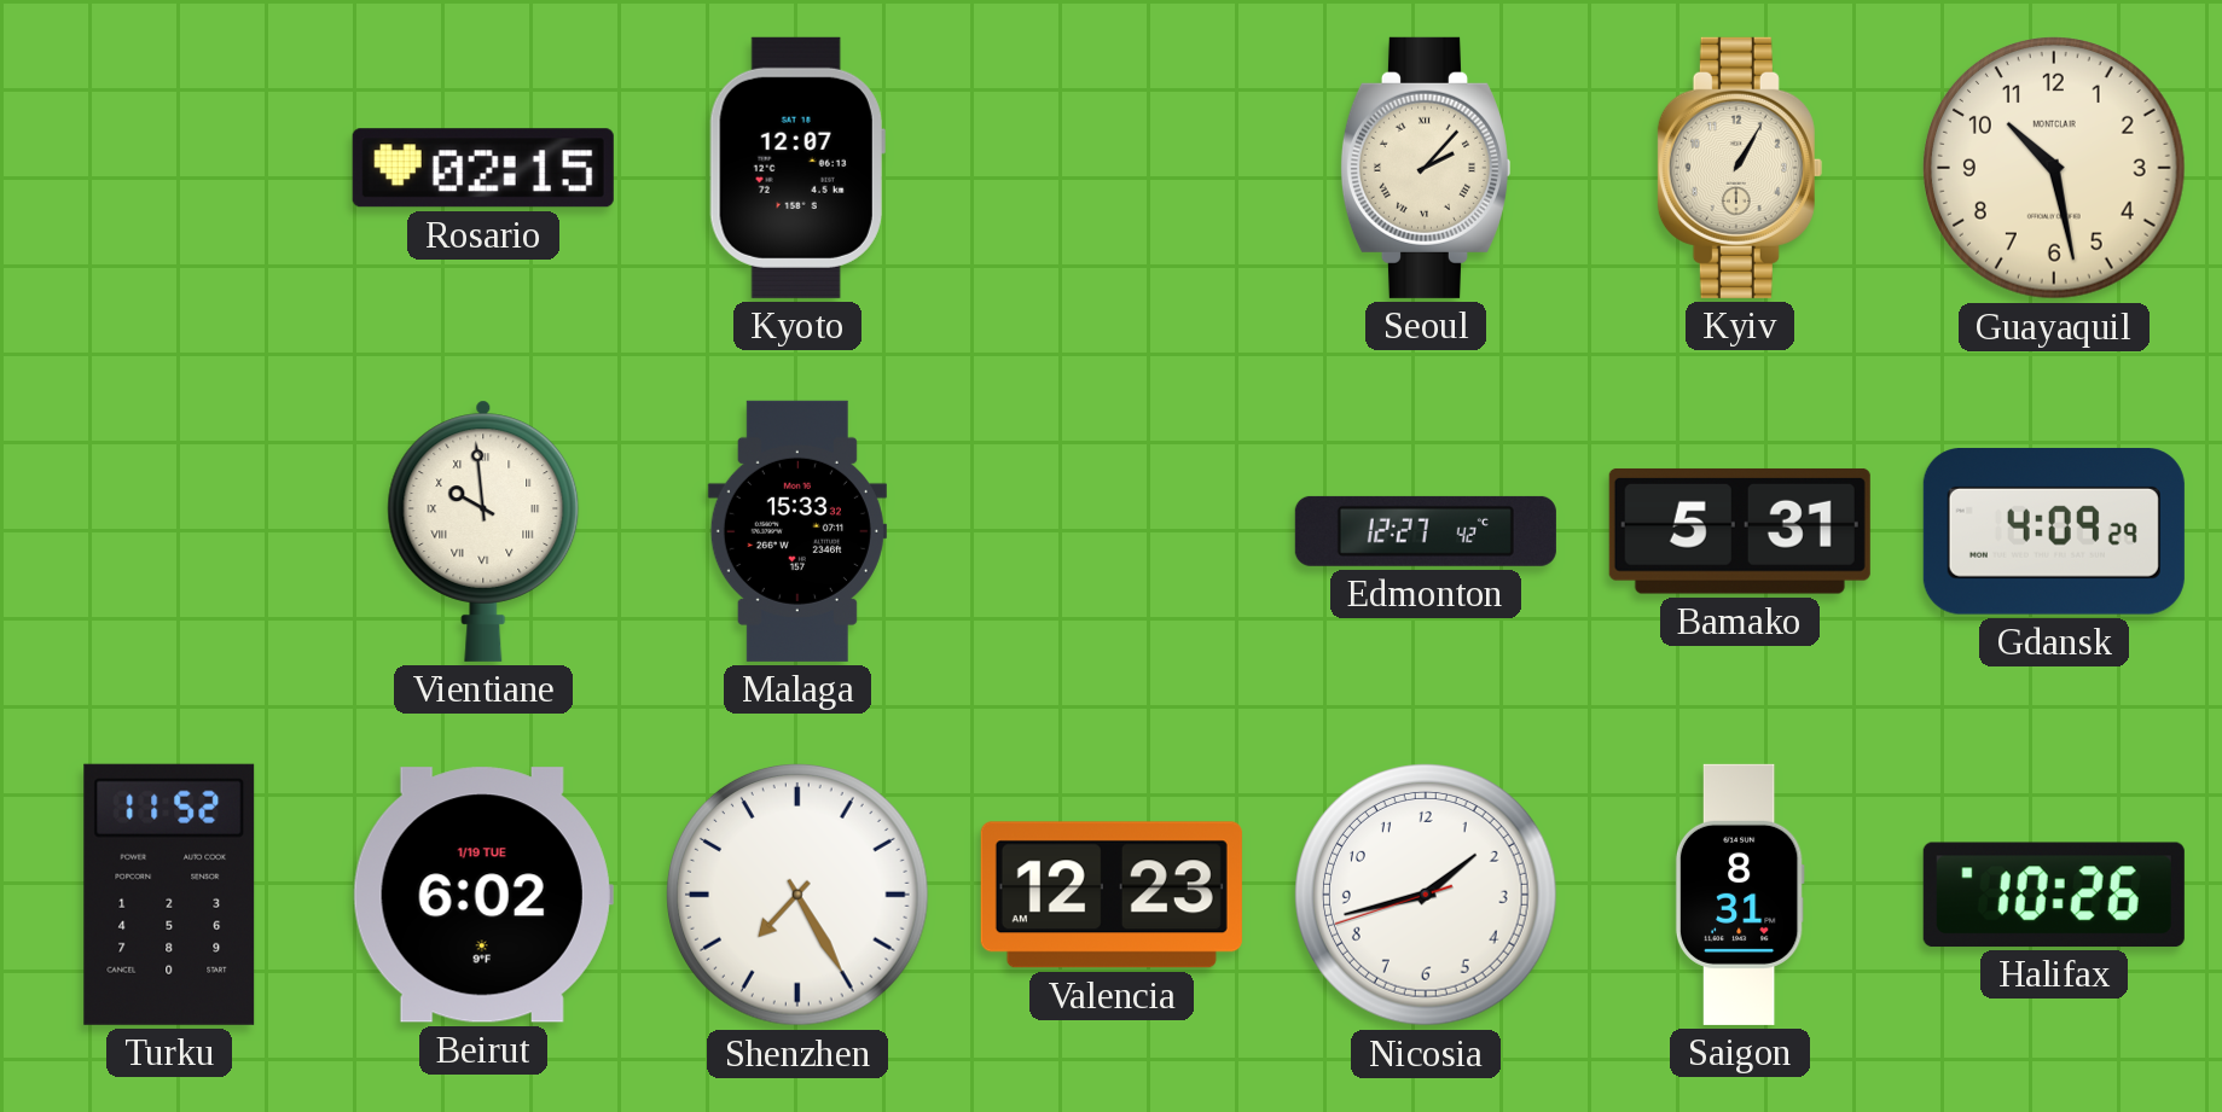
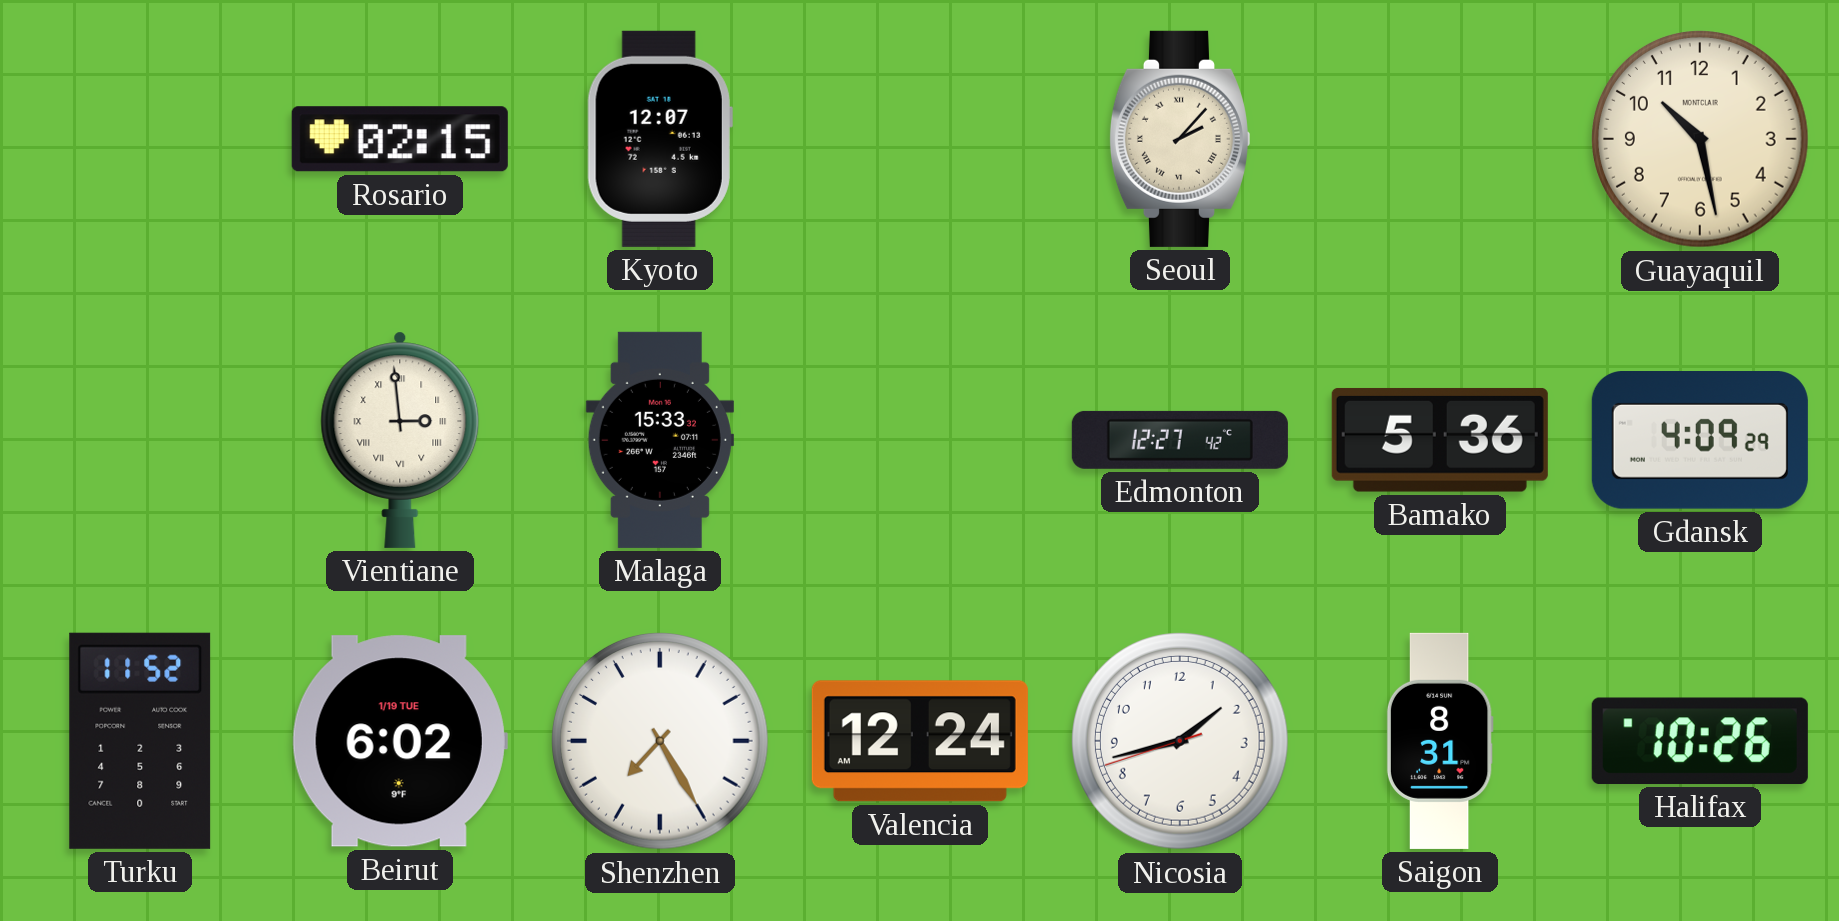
Kyiv: 1:05 -> none
Vientiane: 9:59 -> 2:59
Bamako: 5:31 -> 5:36
Valencia: 12:23 -> 12:24
